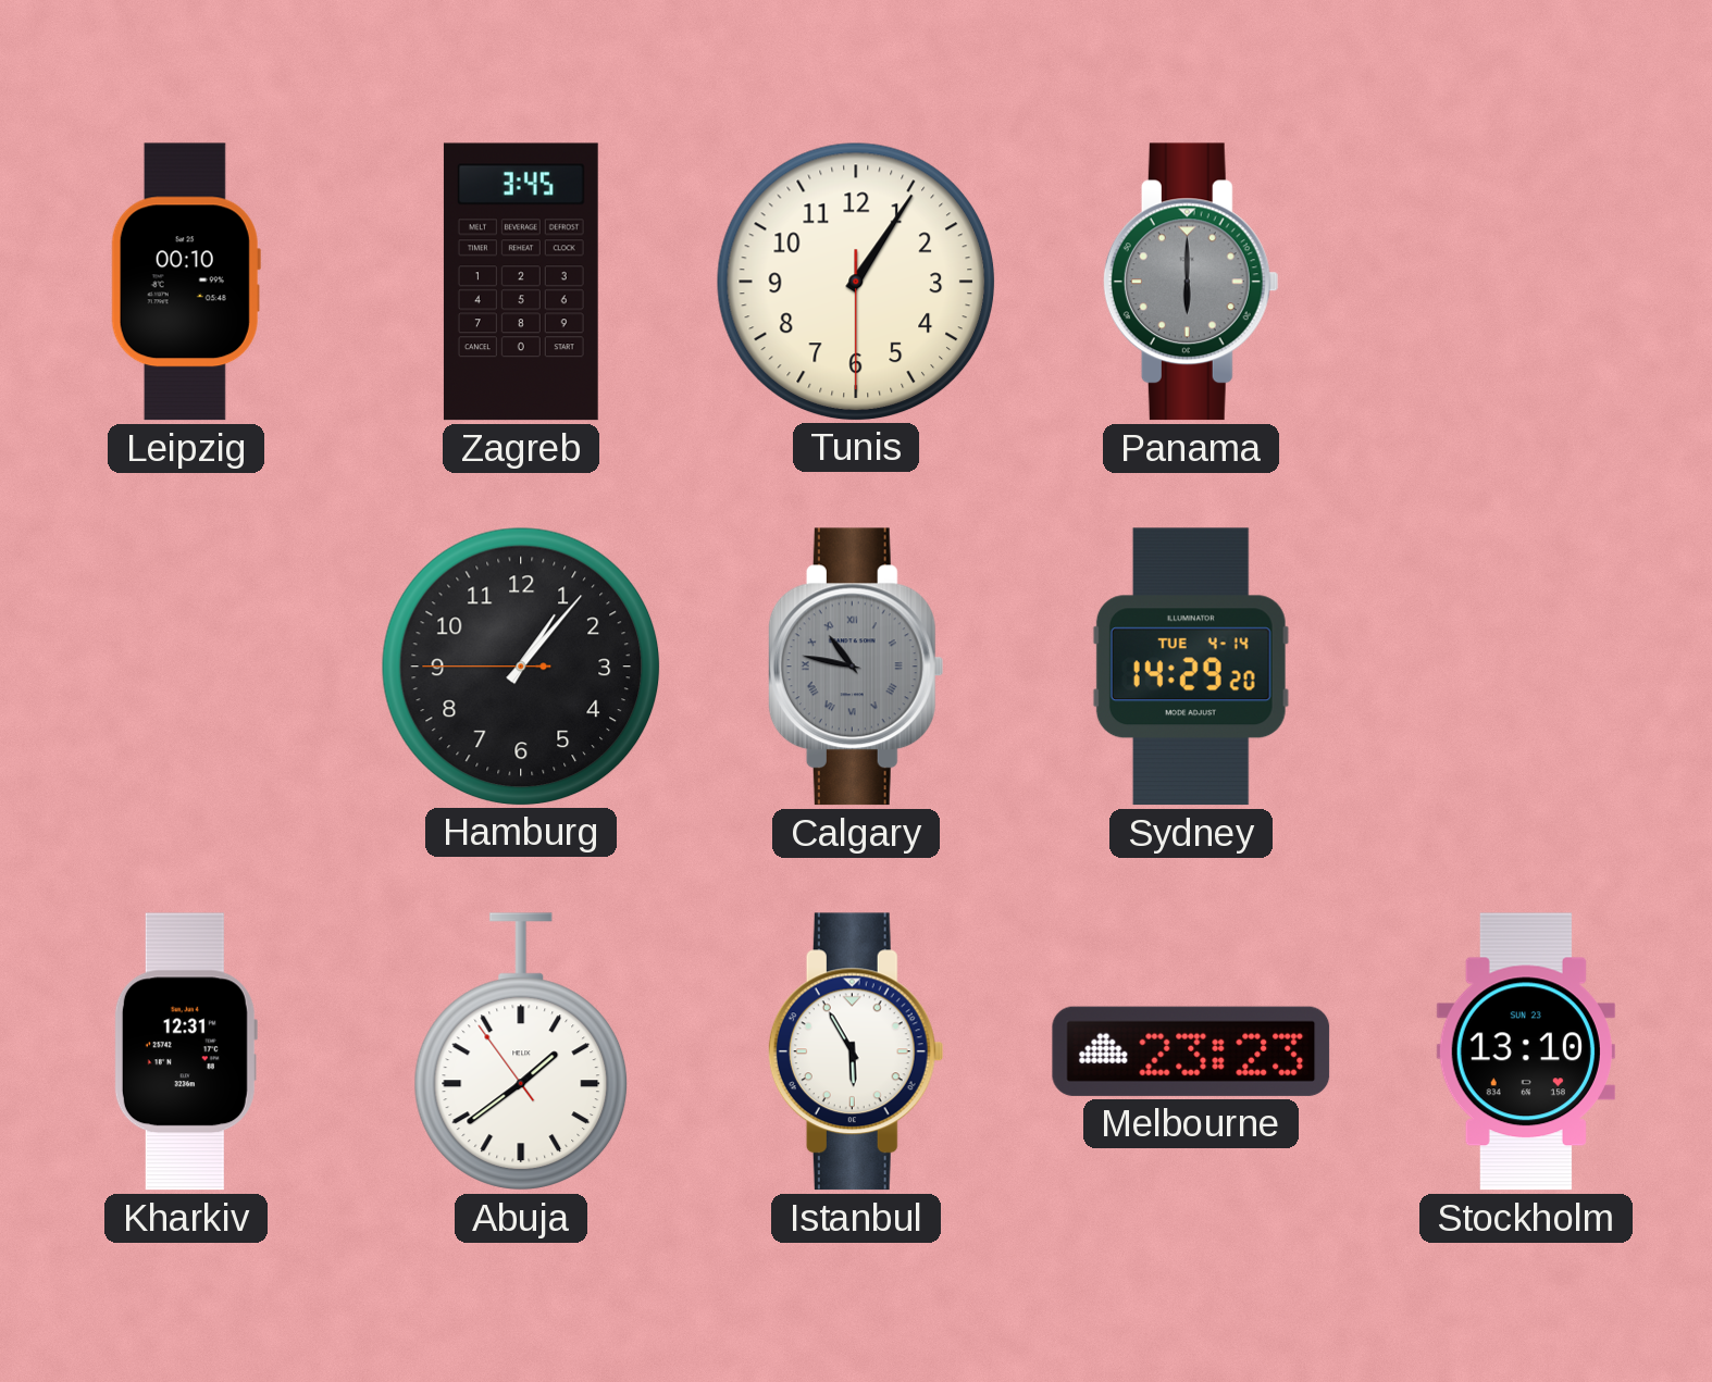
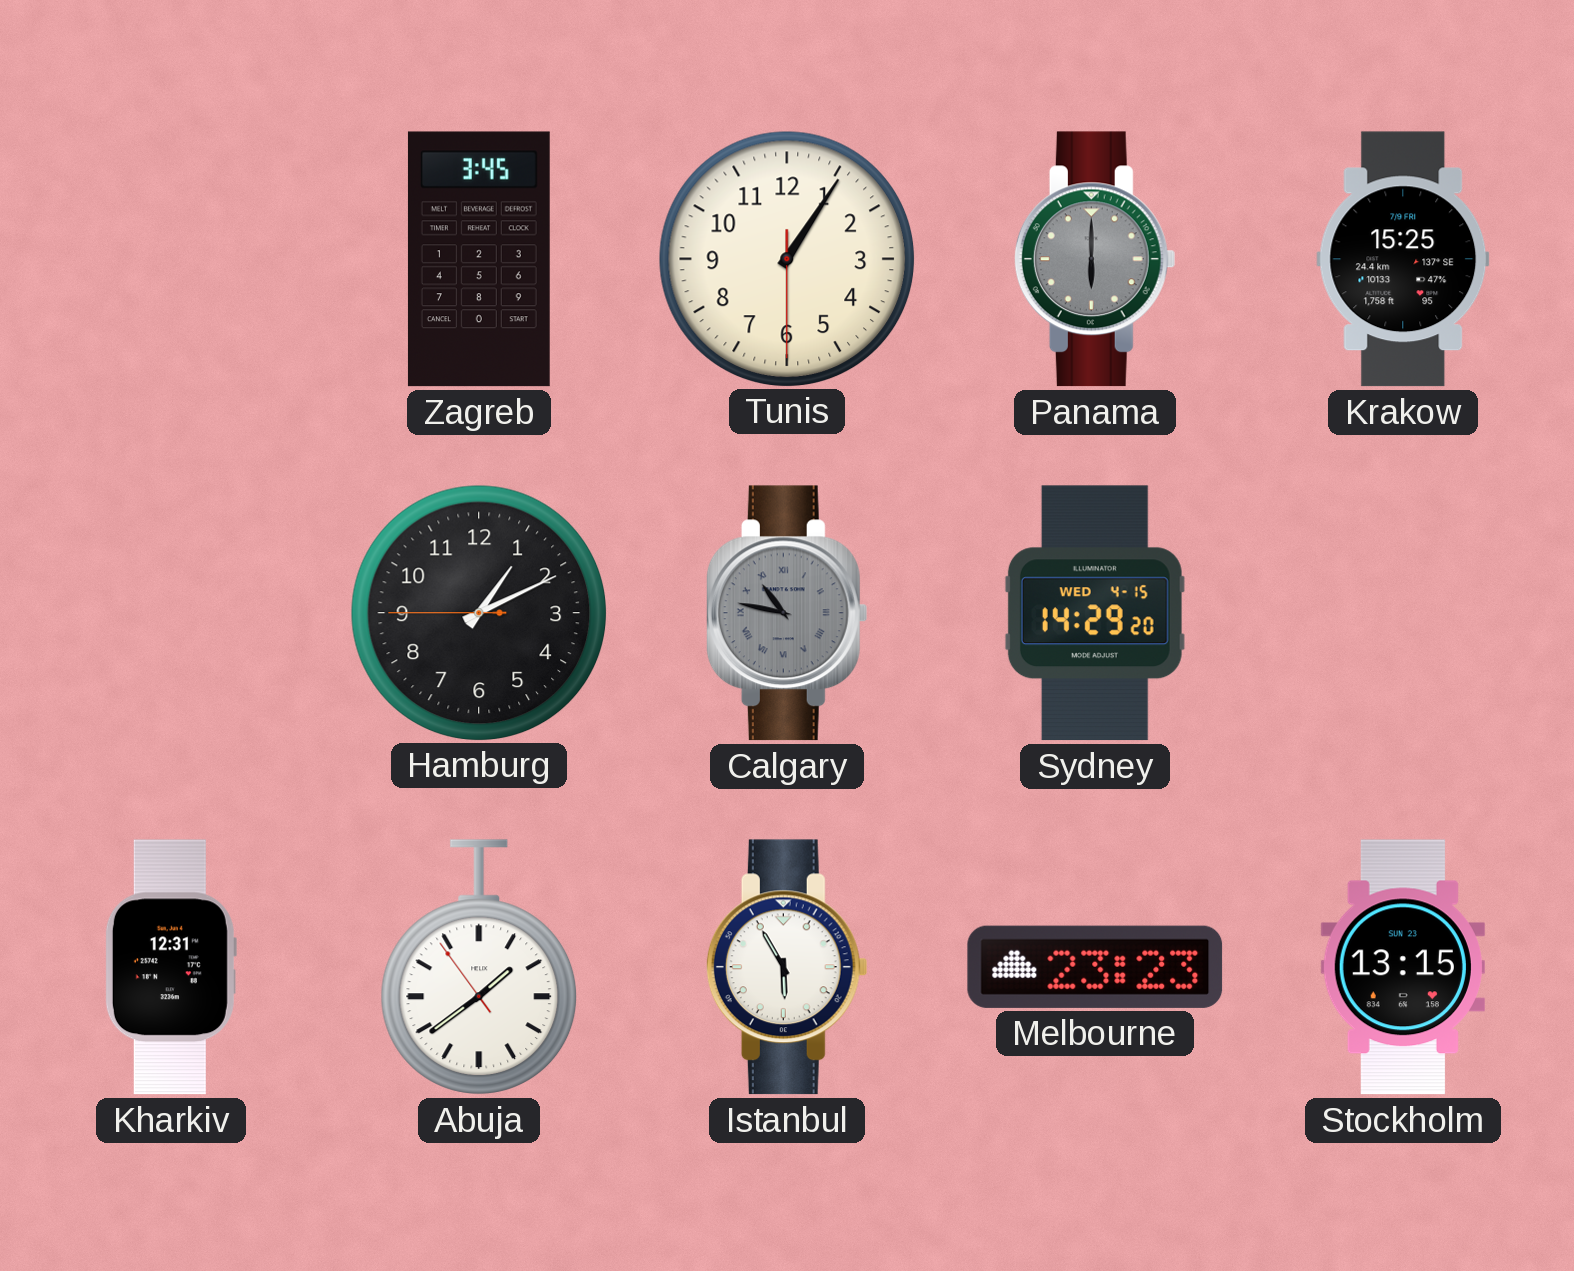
Leipzig: 00:10 -> none
Krakow: none -> 15:25
Hamburg: 1:06 -> 1:10
Sydney date: TUE 4-14 -> WED 4-15
Stockholm: 13:10 -> 13:15
